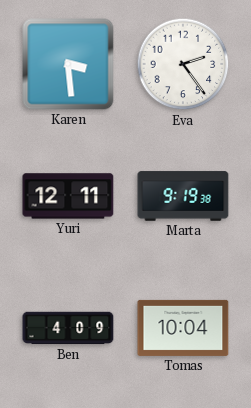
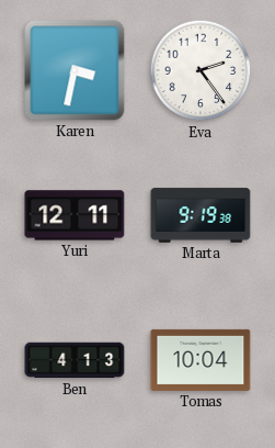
Karen: 3:29 -> 3:32
Ben: 4:09 -> 4:13
